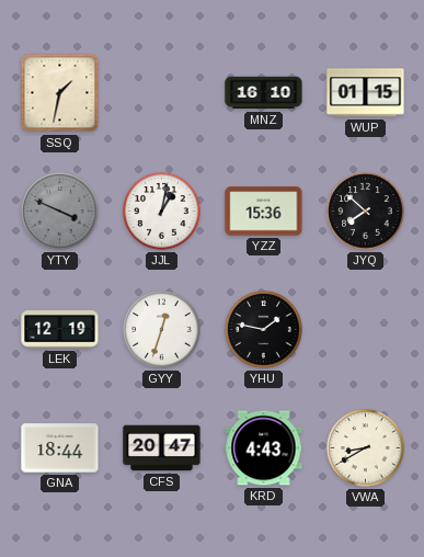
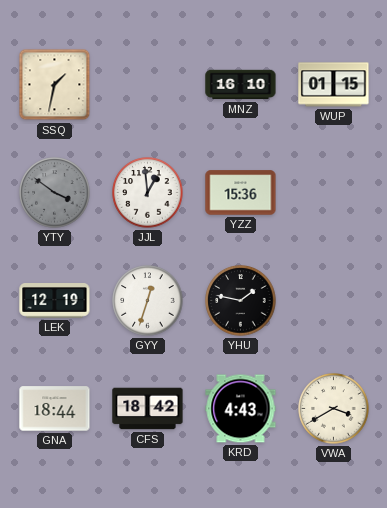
YTY: 3:49 -> 3:51
JJL: 1:02 -> 12:59
JYQ: 7:52 -> none
CFS: 20:47 -> 18:42
VWA: 8:40 -> 3:40
